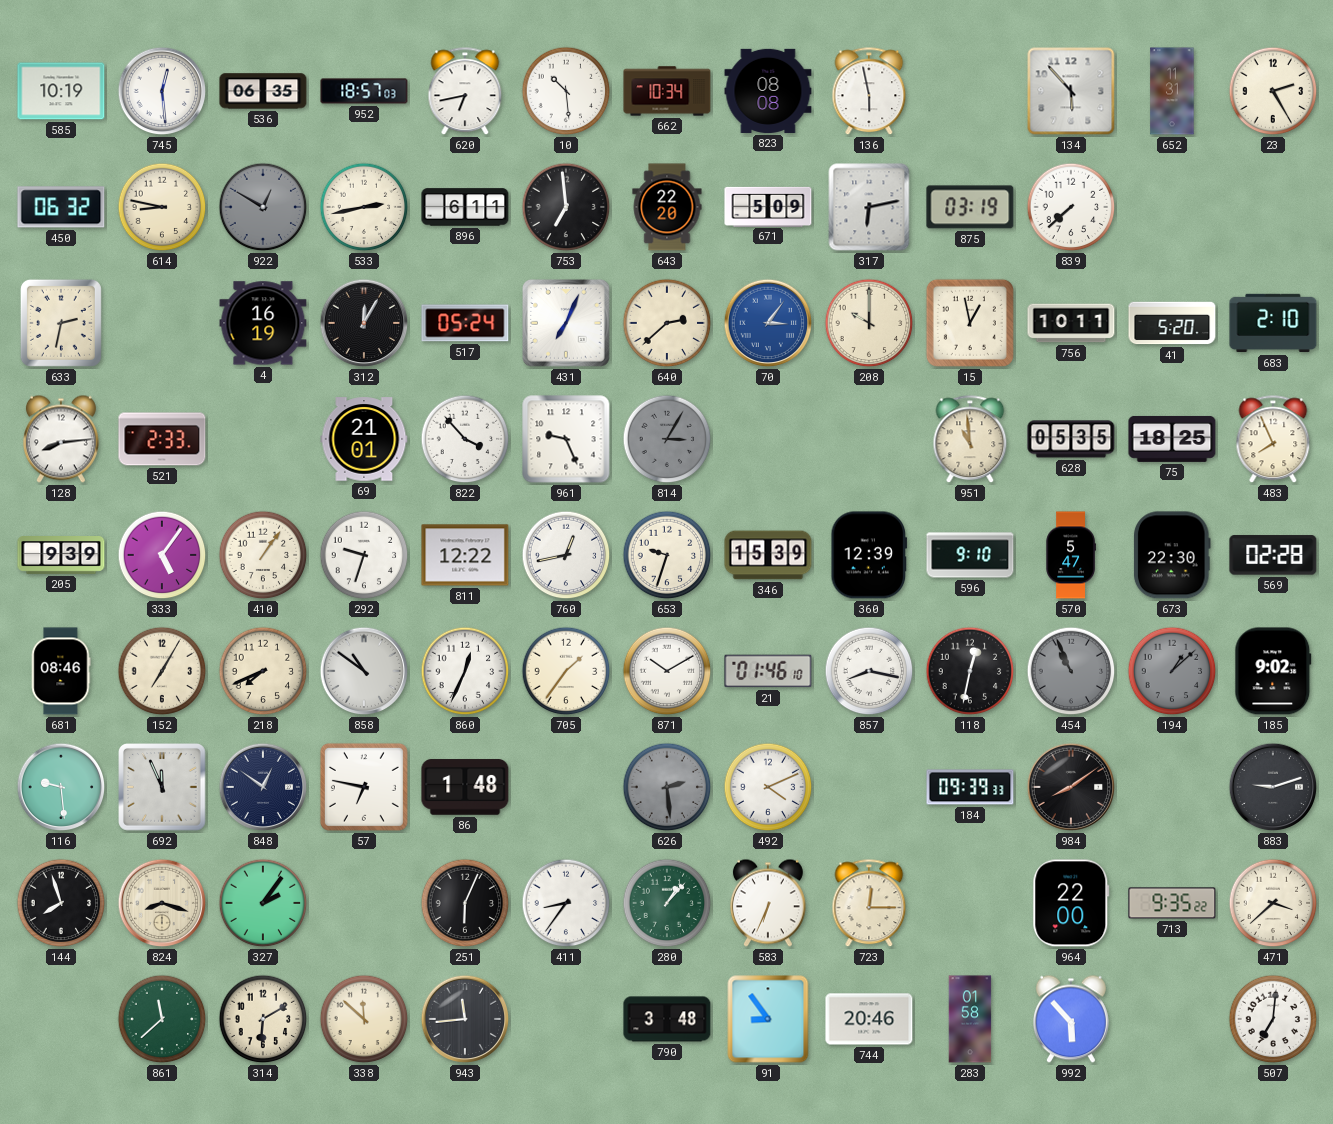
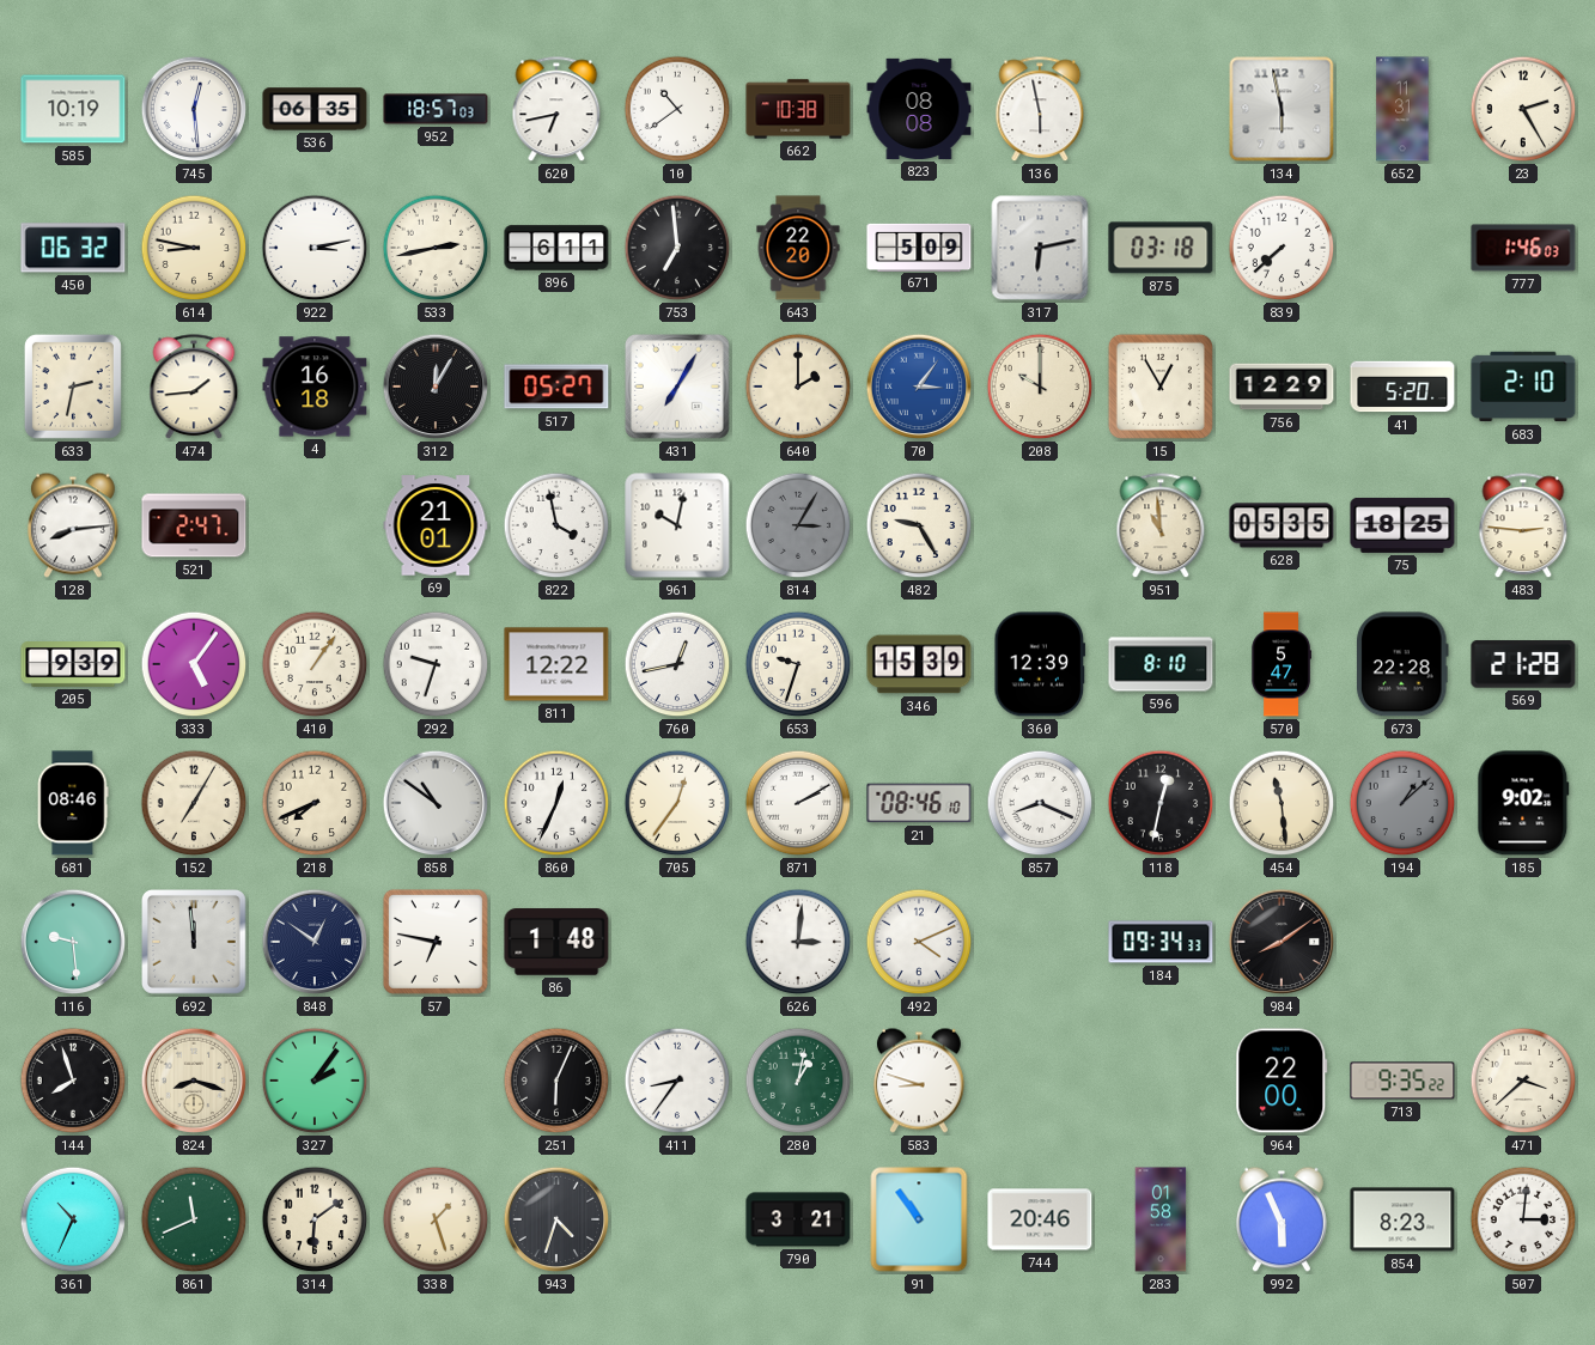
10: 10:29 -> 10:39
662: 10:34 -> 10:38
134: 5:53 -> 5:58
922: 12:50 -> 3:13
922 dial: grey -> white
875: 03:19 -> 03:18
777: none -> 1:46
474: none -> 1:44
4: 16:19 -> 16:18
517: 05:24 -> 05:27
431: 7:04 -> 7:05
640: 2:38 -> 2:00
15: 12:58 -> 12:55
756: 10:11 -> 12:29
521: 2:33 -> 2:47
822: 3:53 -> 3:58
961: 9:26 -> 10:02
482: none -> 9:25
483: 7:56 -> 2:46
596: 9:10 -> 8:10
673: 22:30 -> 22:28
569: 02:28 -> 21:28
705: 1:36 -> 12:36
871: 10:10 -> 2:10
21: 01:46 -> 08:46
857: 8:17 -> 8:19
454: 10:56 -> 11:29
454 dial: grey -> cream
692: 11:56 -> 11:59
626: 2:29 -> 3:01
626 dial: grey -> white
184: 09:39 -> 09:34
883: 9:12 -> none
280: 1:07 -> 1:02
583: 6:34 -> 8:48
723: 12:15 -> none
361: none -> 10:34
861: 11:38 -> 11:41
314: 6:10 -> 6:09
338: 11:52 -> 1:27
943: 11:44 -> 4:33
790: 3:48 -> 3:21
91: 8:54 -> 10:54
992: 5:53 -> 5:56
854: none -> 8:23
507: 7:01 -> 3:01
